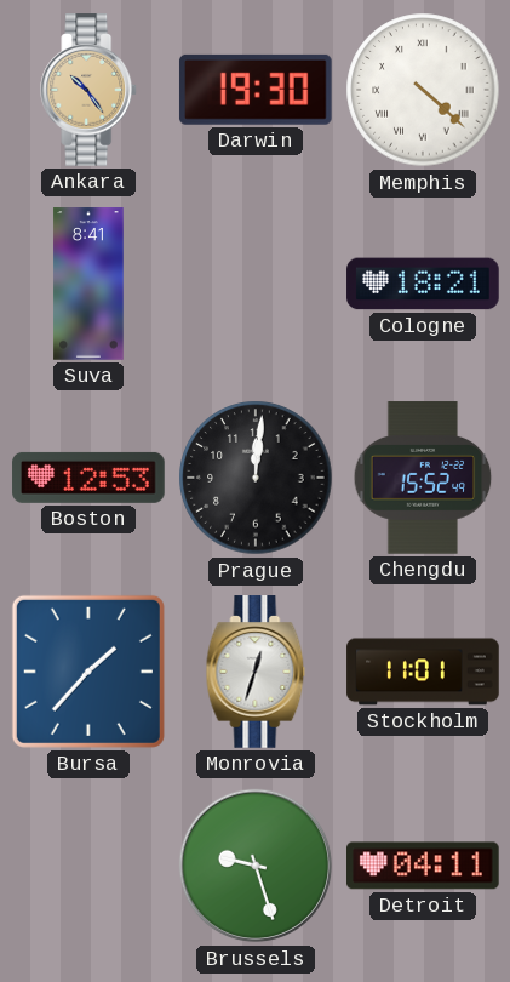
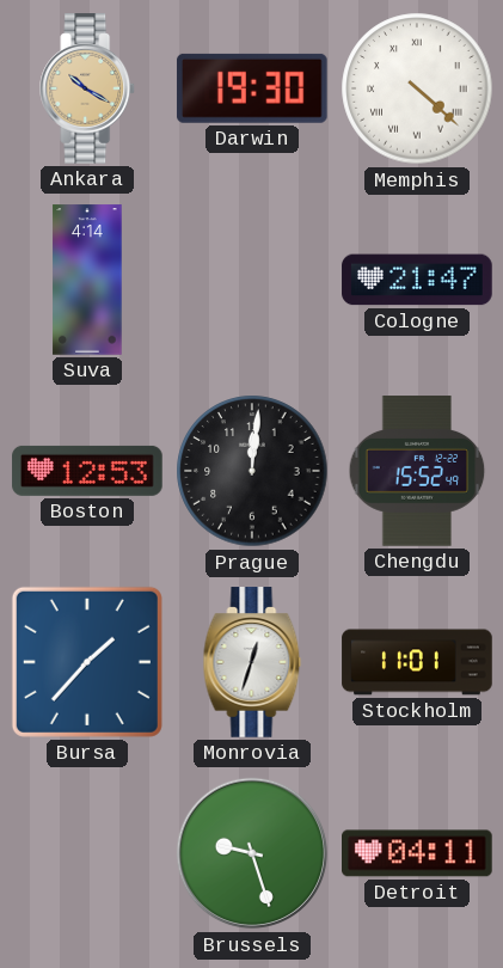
Ankara: 10:24 -> 10:20
Suva: 8:41 -> 4:14
Cologne: 18:21 -> 21:47
